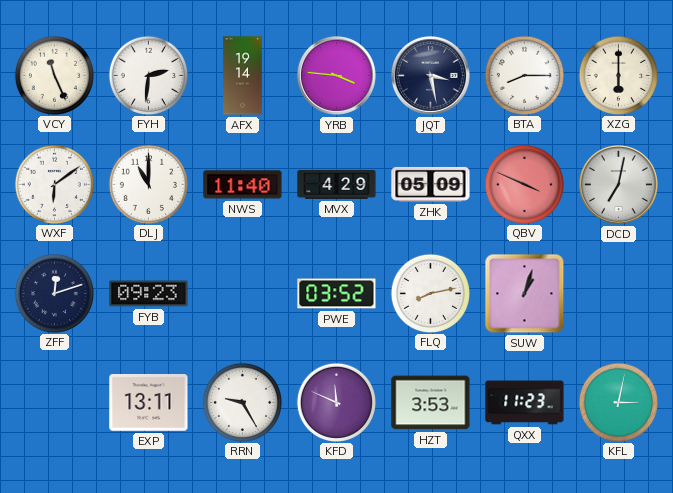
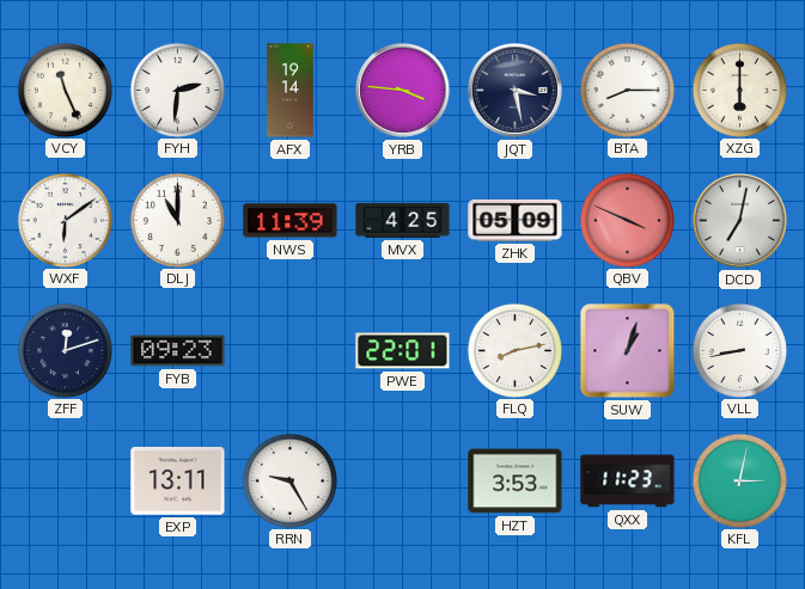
NWS: 11:40 -> 11:39
MVX: 4:29 -> 4:25
PWE: 03:52 -> 22:01
VLL: none -> 8:43
KFD: 11:49 -> none
